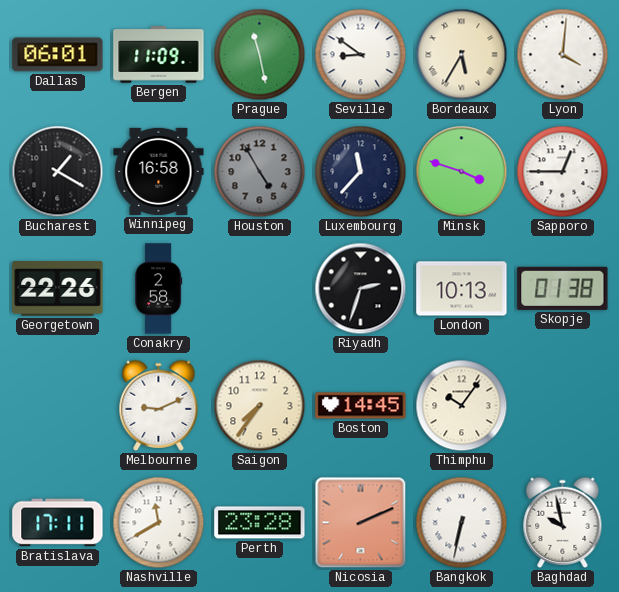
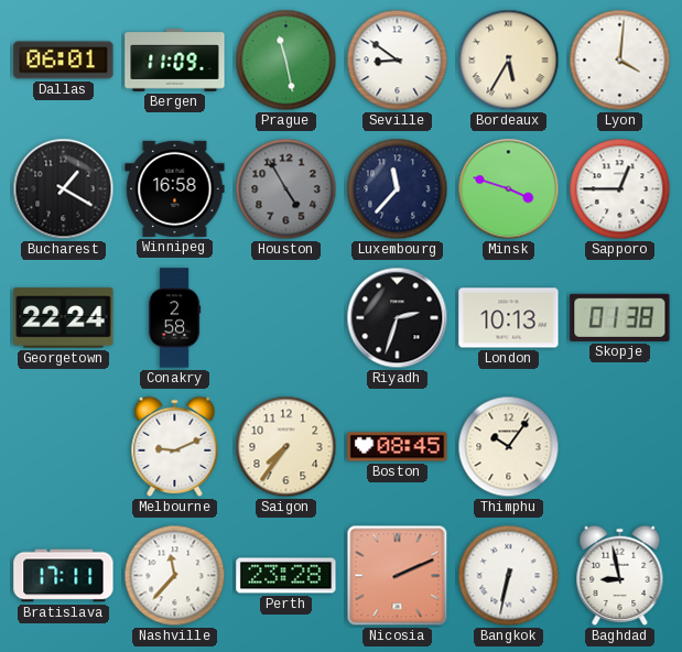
Georgetown: 22:26 -> 22:24
Boston: 14:45 -> 08:45
Nashville: 11:40 -> 11:37
Baghdad: 9:58 -> 8:58
